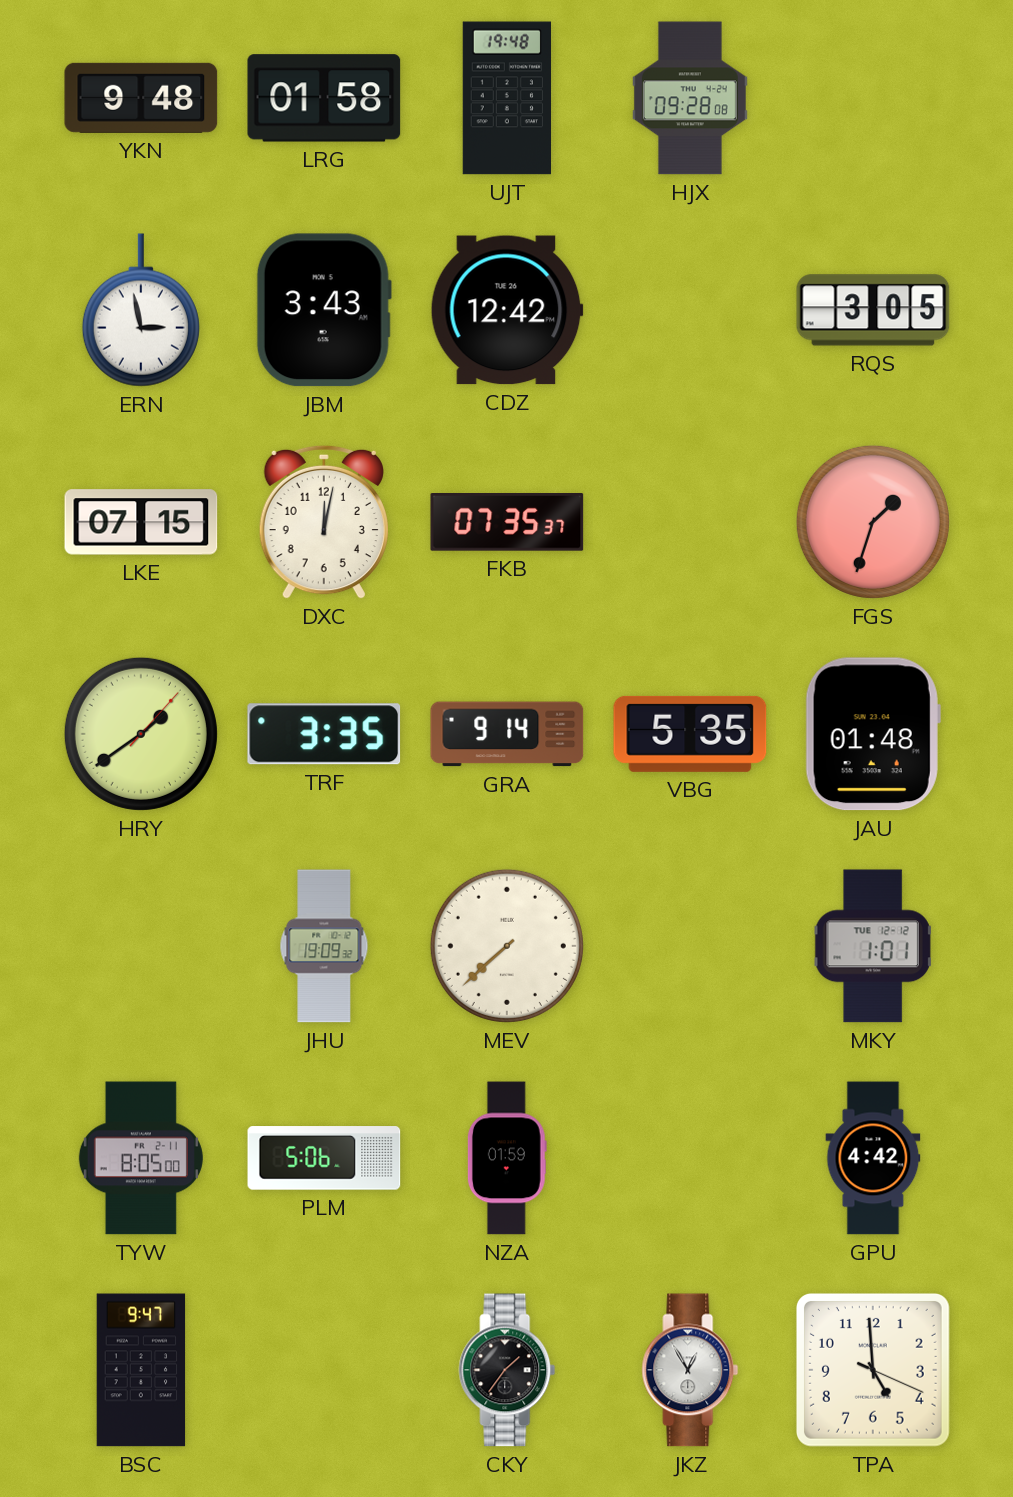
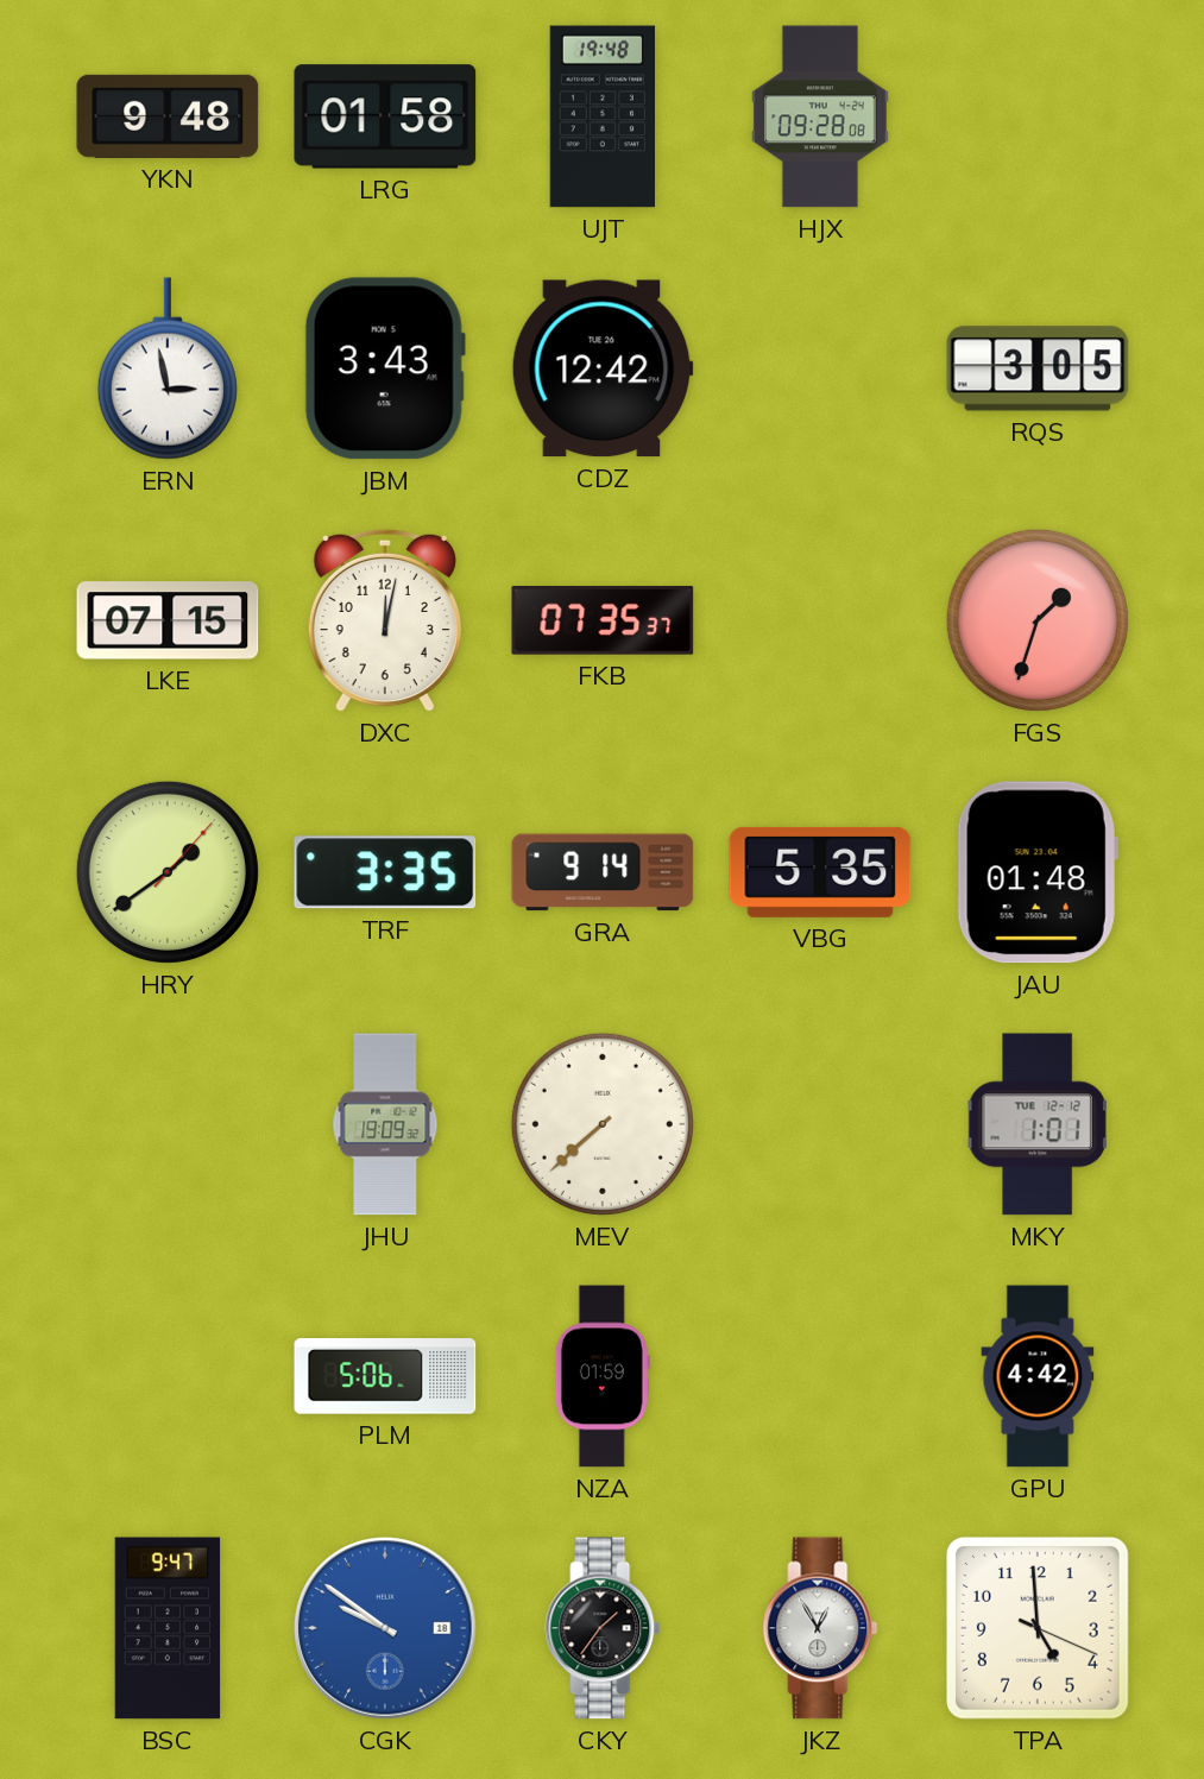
TYW: 8:05 -> none
CGK: none -> 9:51
